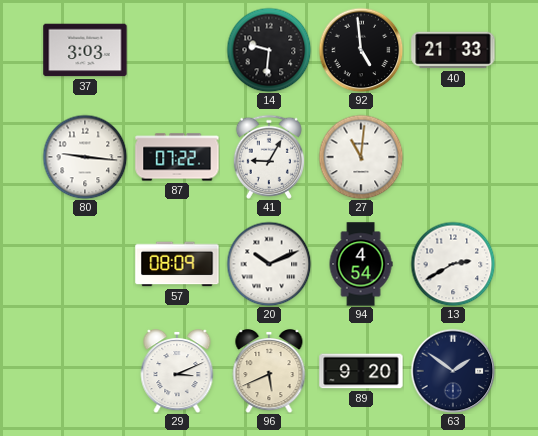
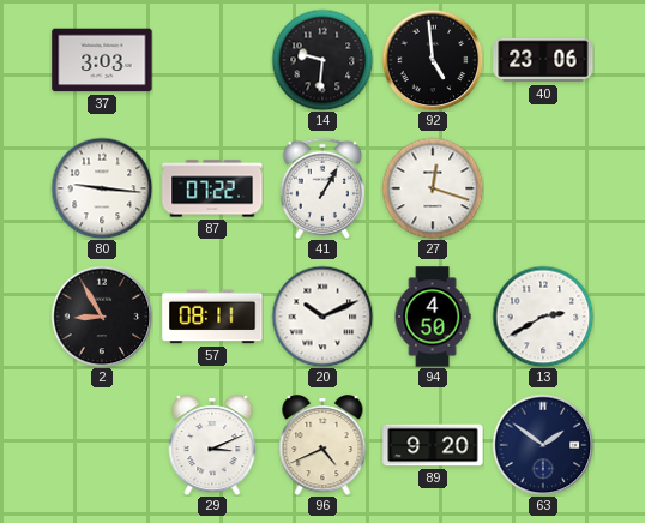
40: 21:33 -> 23:06
41: 9:05 -> 1:05
27: 11:01 -> 12:18
2: none -> 8:55
57: 08:09 -> 08:11
94: 4:54 -> 4:50
96: 5:41 -> 4:41
